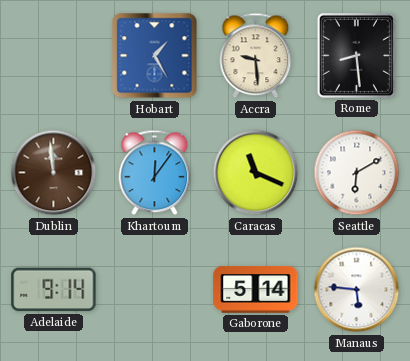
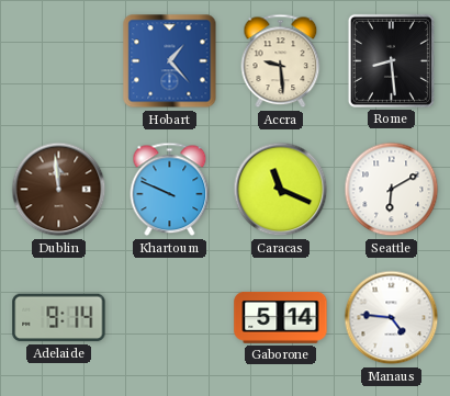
Hobart: 1:25 -> 1:23
Khartoum: 12:06 -> 9:49
Manaus: 5:46 -> 4:46
